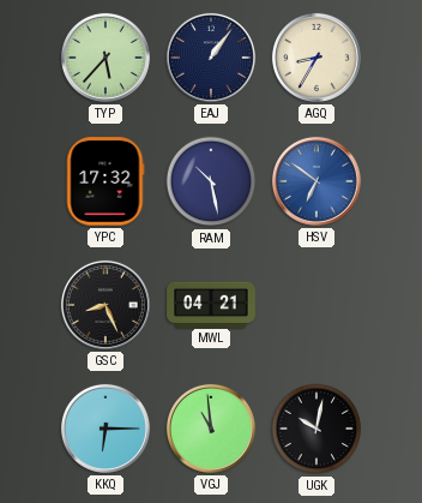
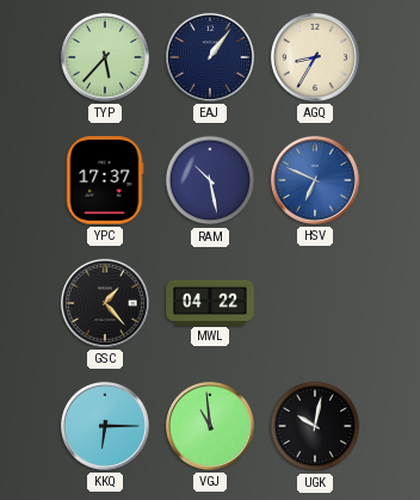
YPC: 17:32 -> 17:37
HSV: 6:51 -> 6:49
GSC: 8:26 -> 1:23
MWL: 04:21 -> 04:22
